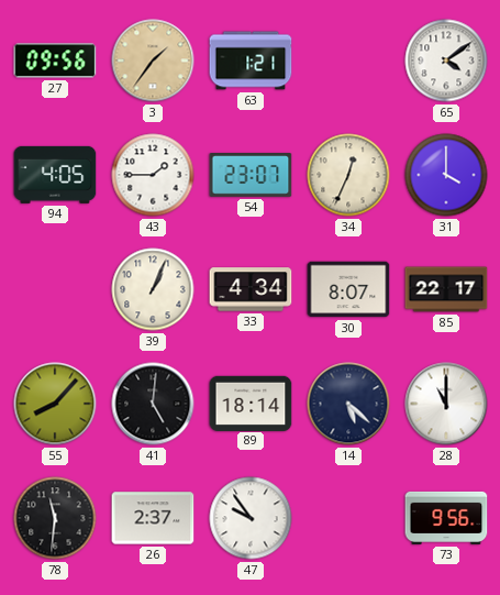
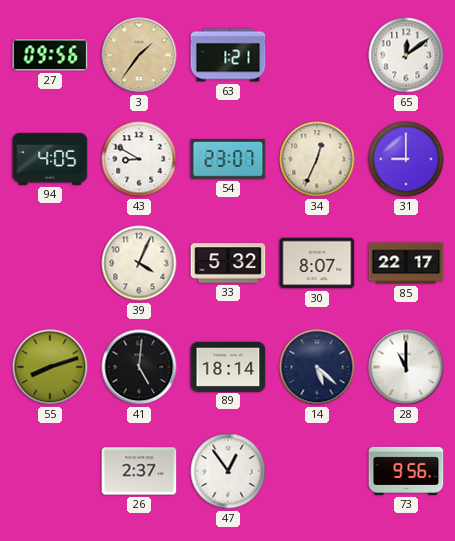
65: 4:09 -> 12:09
43: 1:45 -> 8:50
31: 4:00 -> 9:00
39: 1:04 -> 4:04
33: 4:34 -> 5:32
55: 8:07 -> 8:12
78: 11:31 -> none
47: 9:54 -> 12:54
